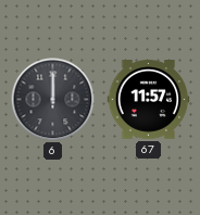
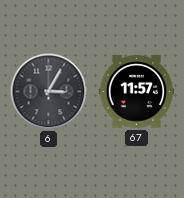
6: 12:00 -> 3:05
